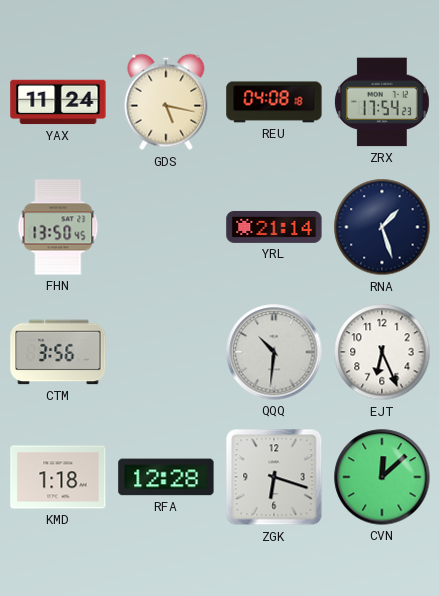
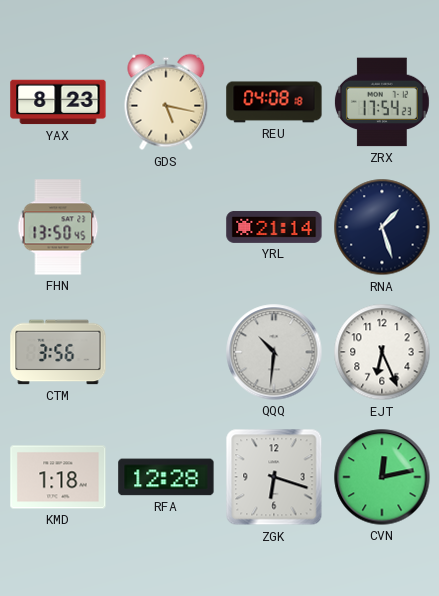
YAX: 11:24 -> 8:23
CVN: 12:08 -> 12:13
